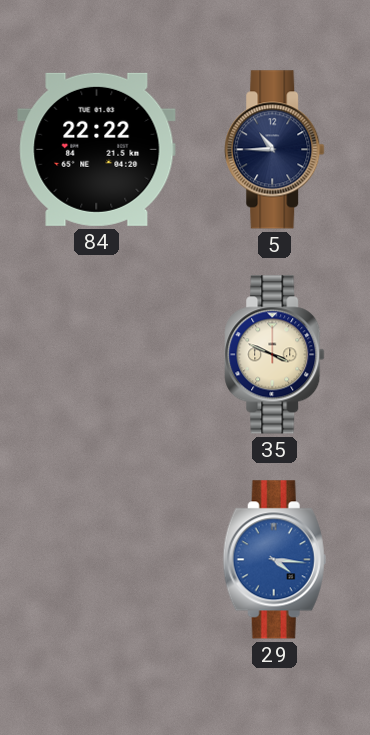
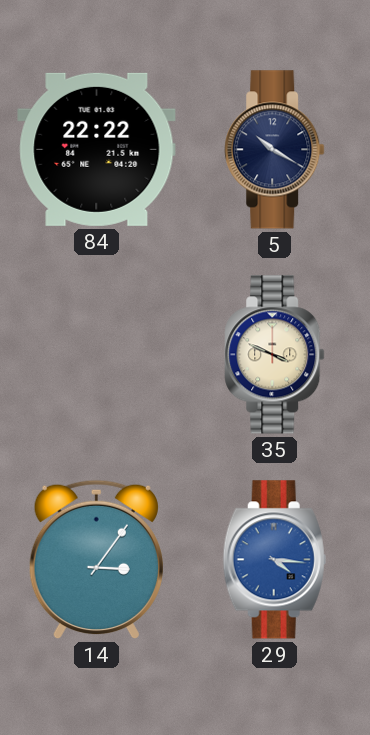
5: 10:45 -> 10:20
14: none -> 3:06
